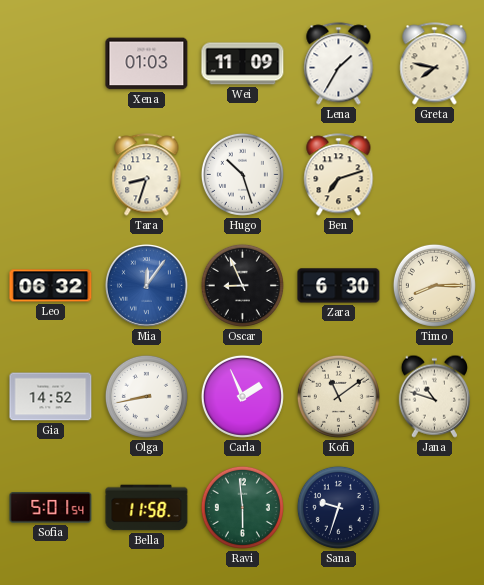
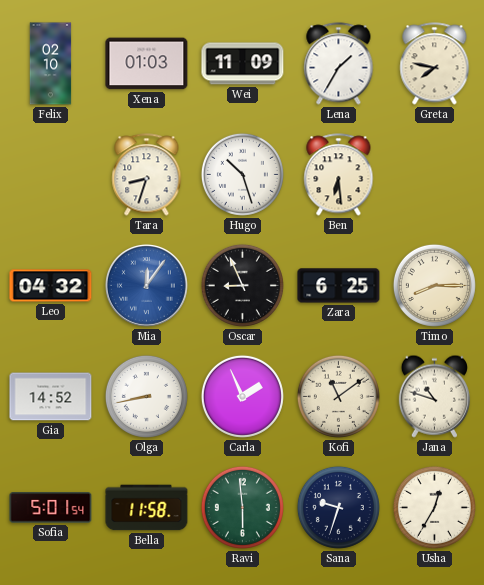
Felix: none -> 02:10
Ben: 7:12 -> 6:29
Leo: 06:32 -> 04:32
Zara: 6:30 -> 6:25
Usha: none -> 12:35
